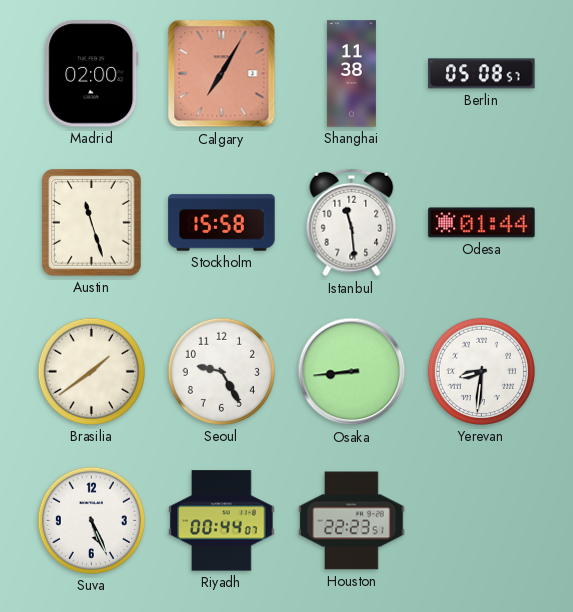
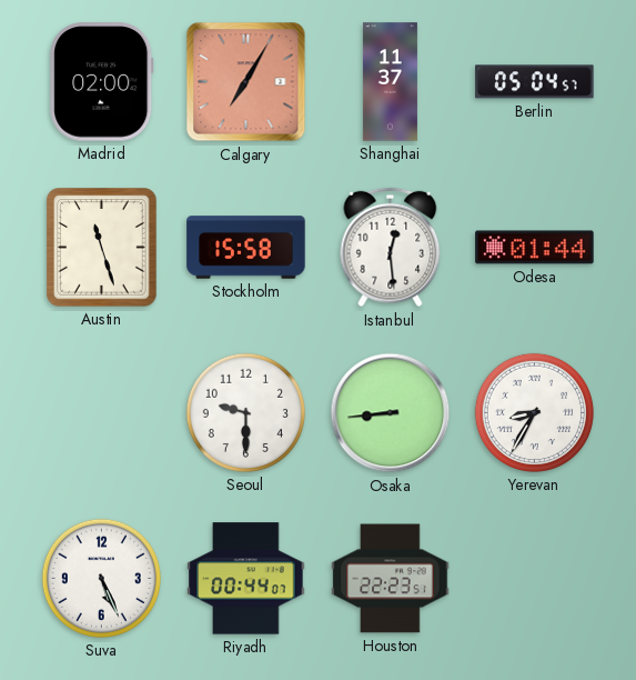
Shanghai: 11:38 -> 11:37
Berlin: 05:08 -> 05:04
Istanbul: 11:29 -> 12:29
Brasilia: 1:39 -> none
Seoul: 9:25 -> 9:30
Yerevan: 8:31 -> 8:35
